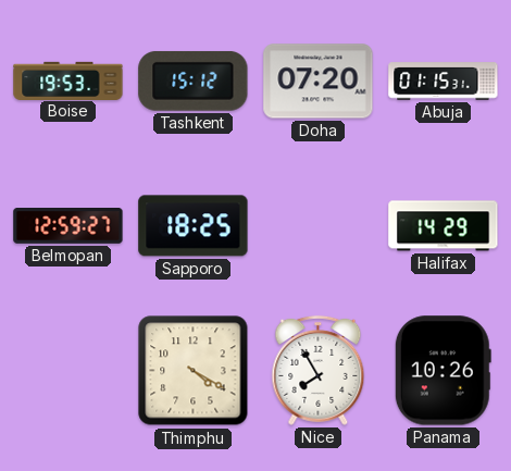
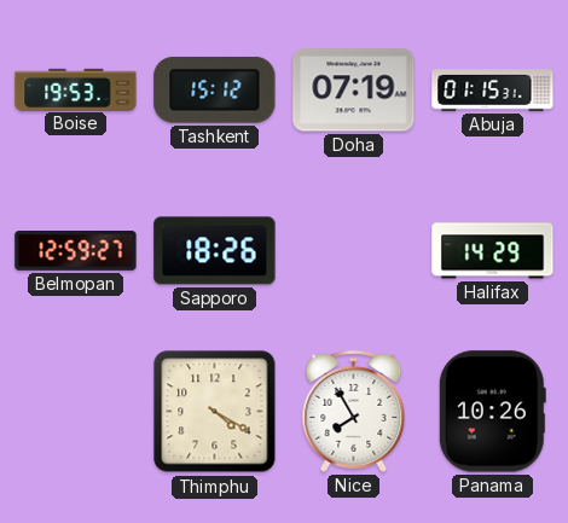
Doha: 07:20 -> 07:19
Sapporo: 18:25 -> 18:26
